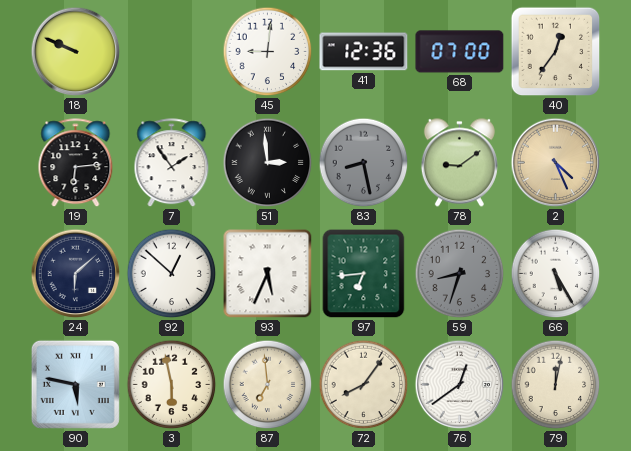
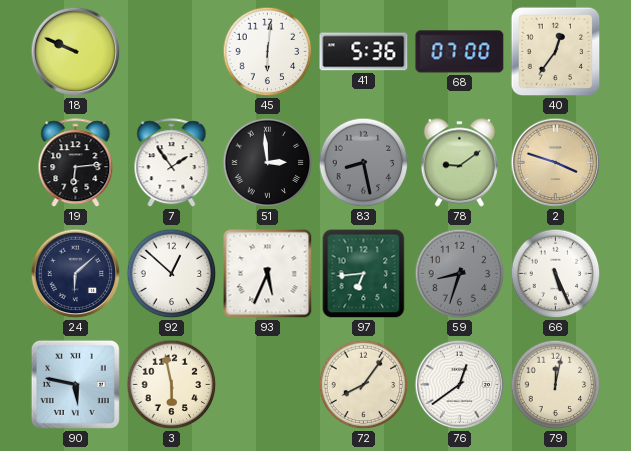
45: 9:01 -> 6:01
41: 12:36 -> 5:36
2: 4:26 -> 3:48
66: 5:25 -> 5:26
87: 6:59 -> none
